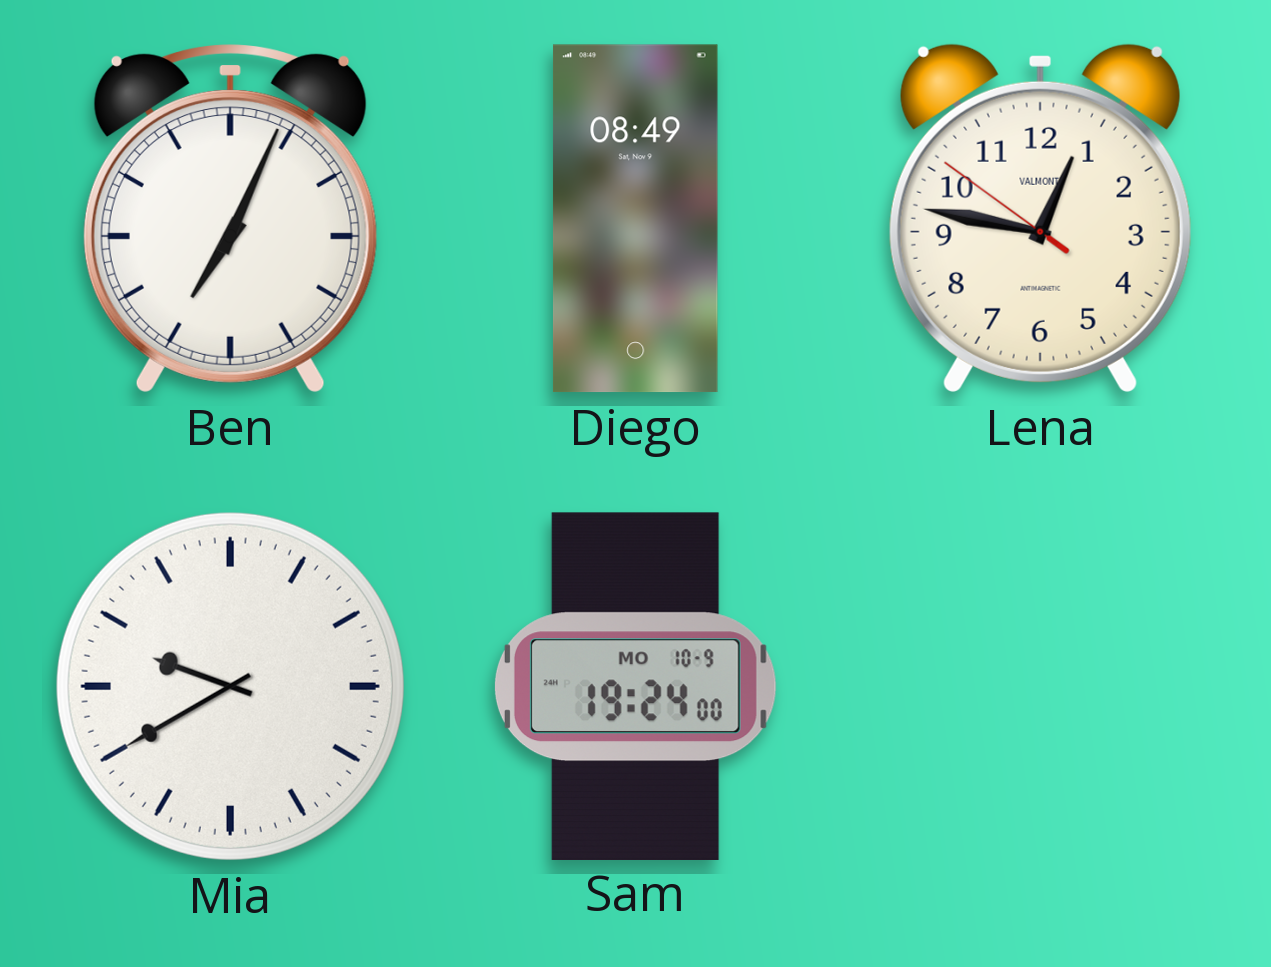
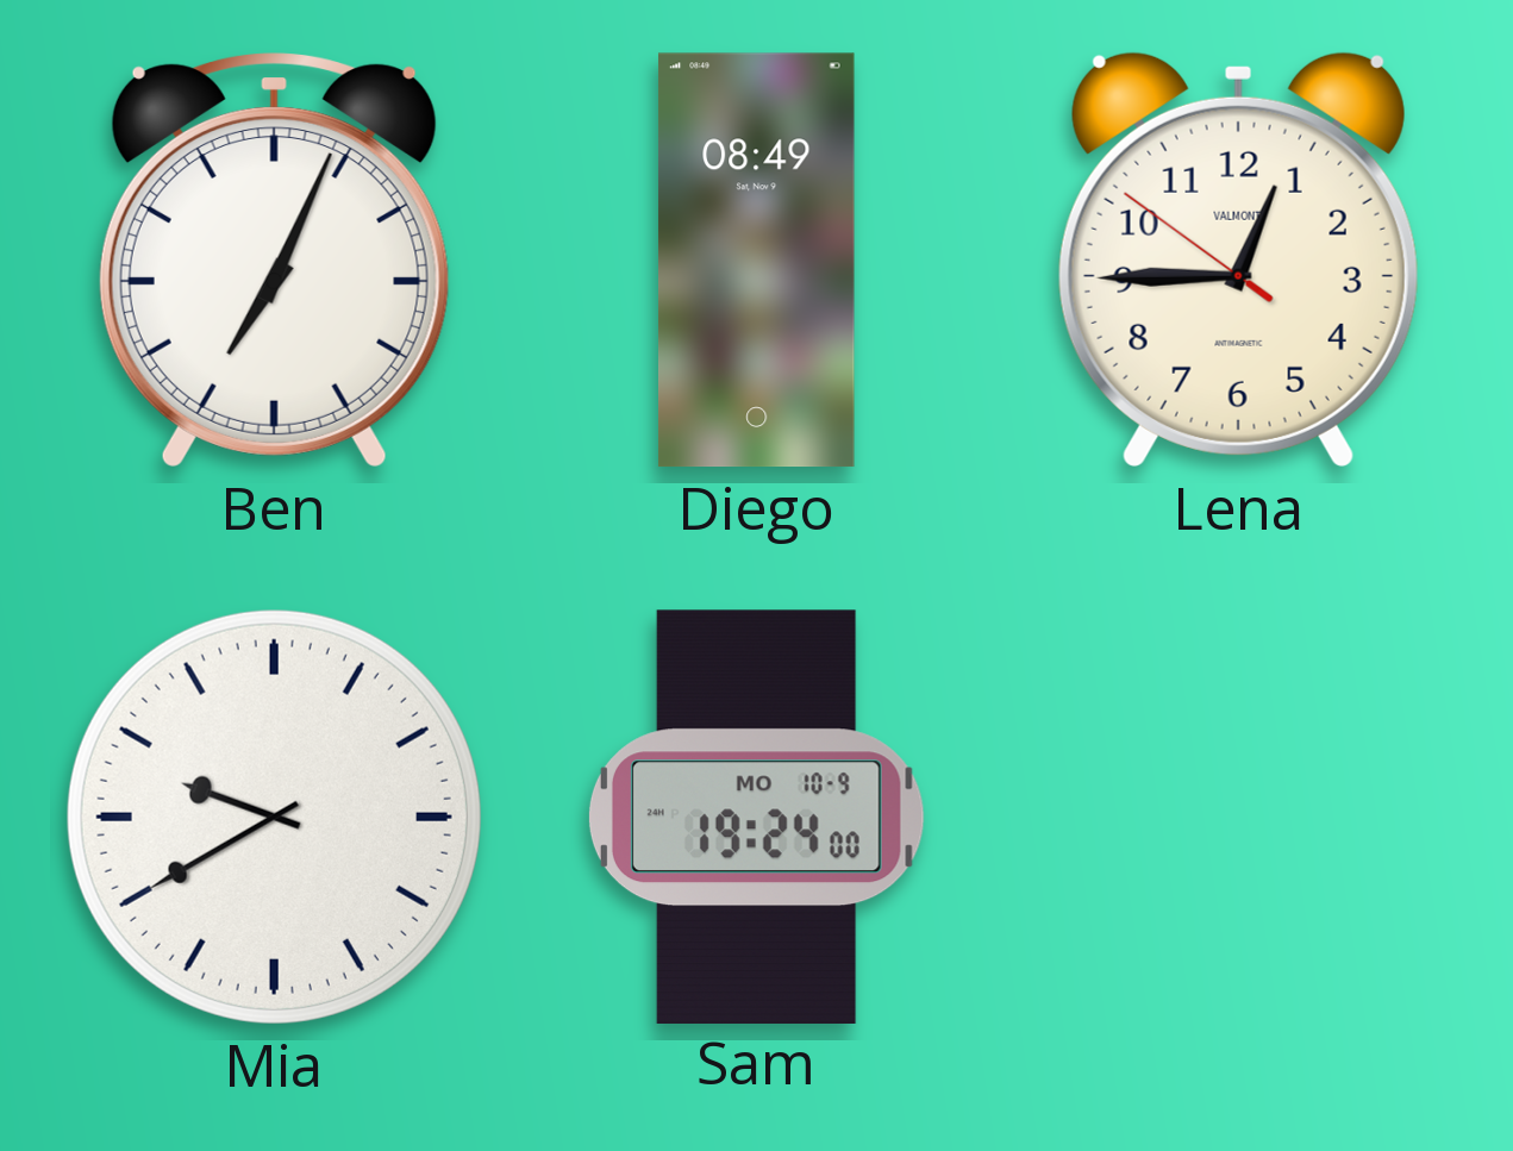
Lena: 12:46 -> 12:44
